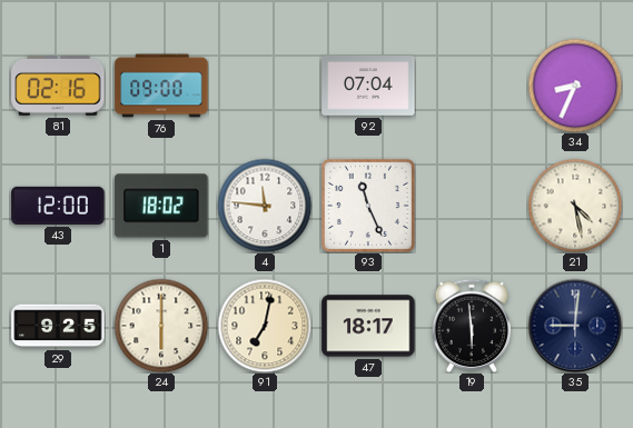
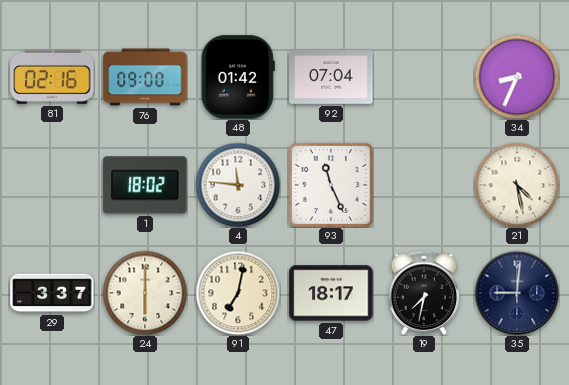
48: none -> 01:42
43: 12:00 -> none
29: 9:25 -> 3:37
19: 5:59 -> 7:32
